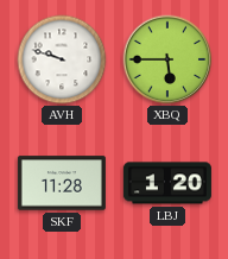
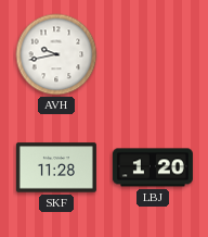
AVH: 9:48 -> 9:43
XBQ: 5:45 -> none
